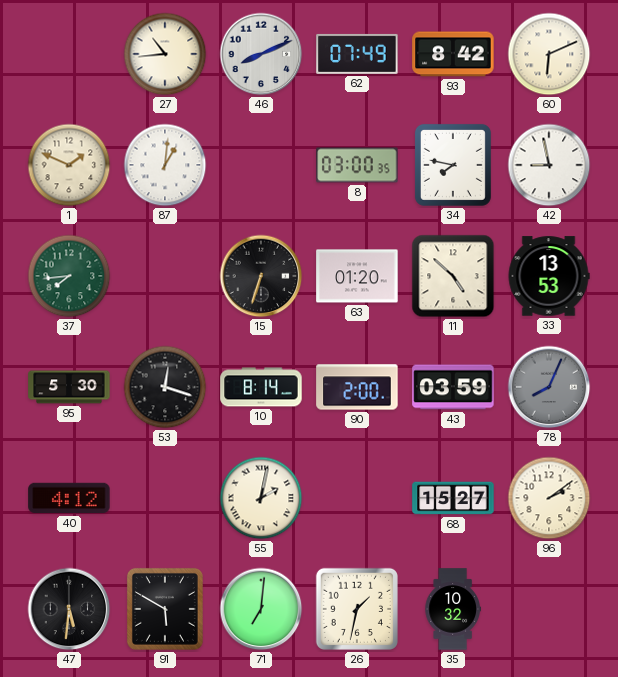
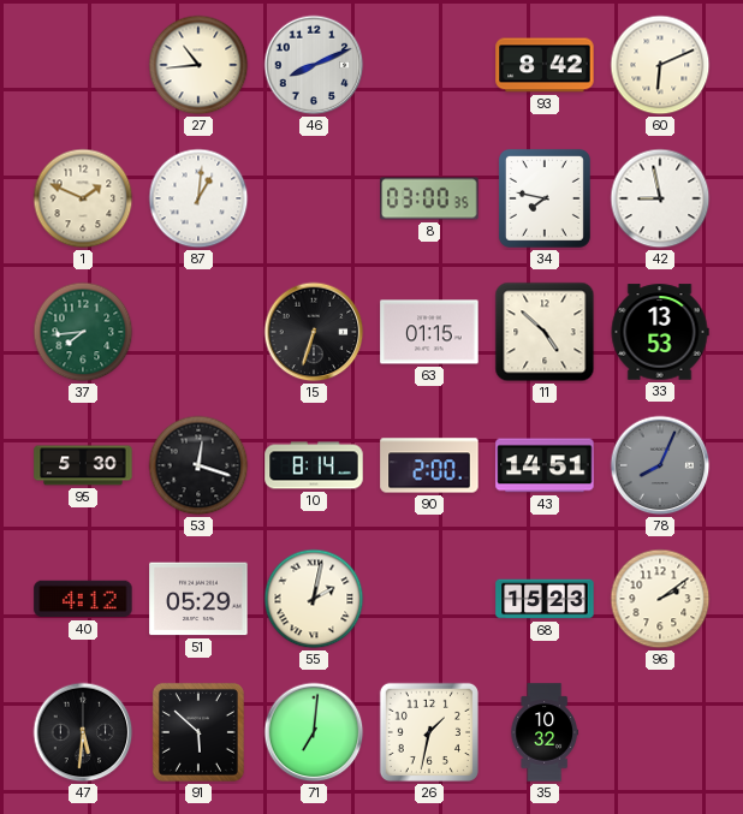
62: 07:49 -> none
63: 01:20 -> 01:15
43: 03:59 -> 14:51
51: none -> 05:29
68: 15:27 -> 15:23
91: 5:50 -> 5:52
